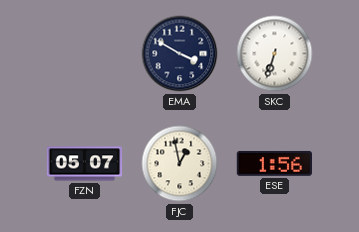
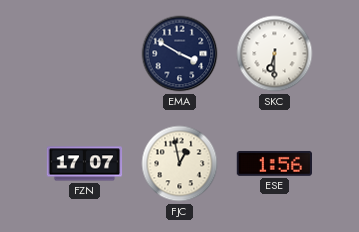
SKC: 6:33 -> 6:30
FZN: 05:07 -> 17:07
